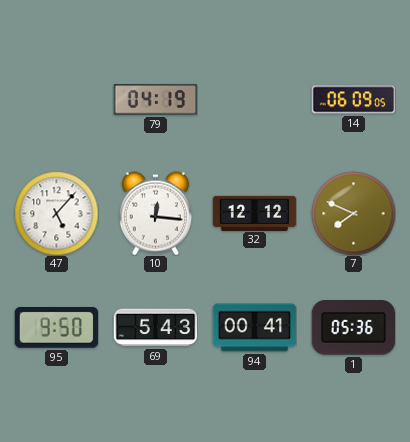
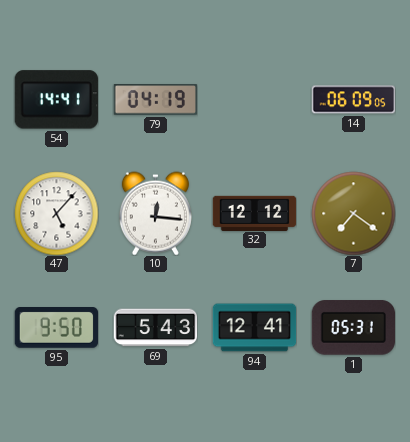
54: none -> 14:41
7: 7:49 -> 7:21
94: 00:41 -> 12:41
1: 05:36 -> 05:31
